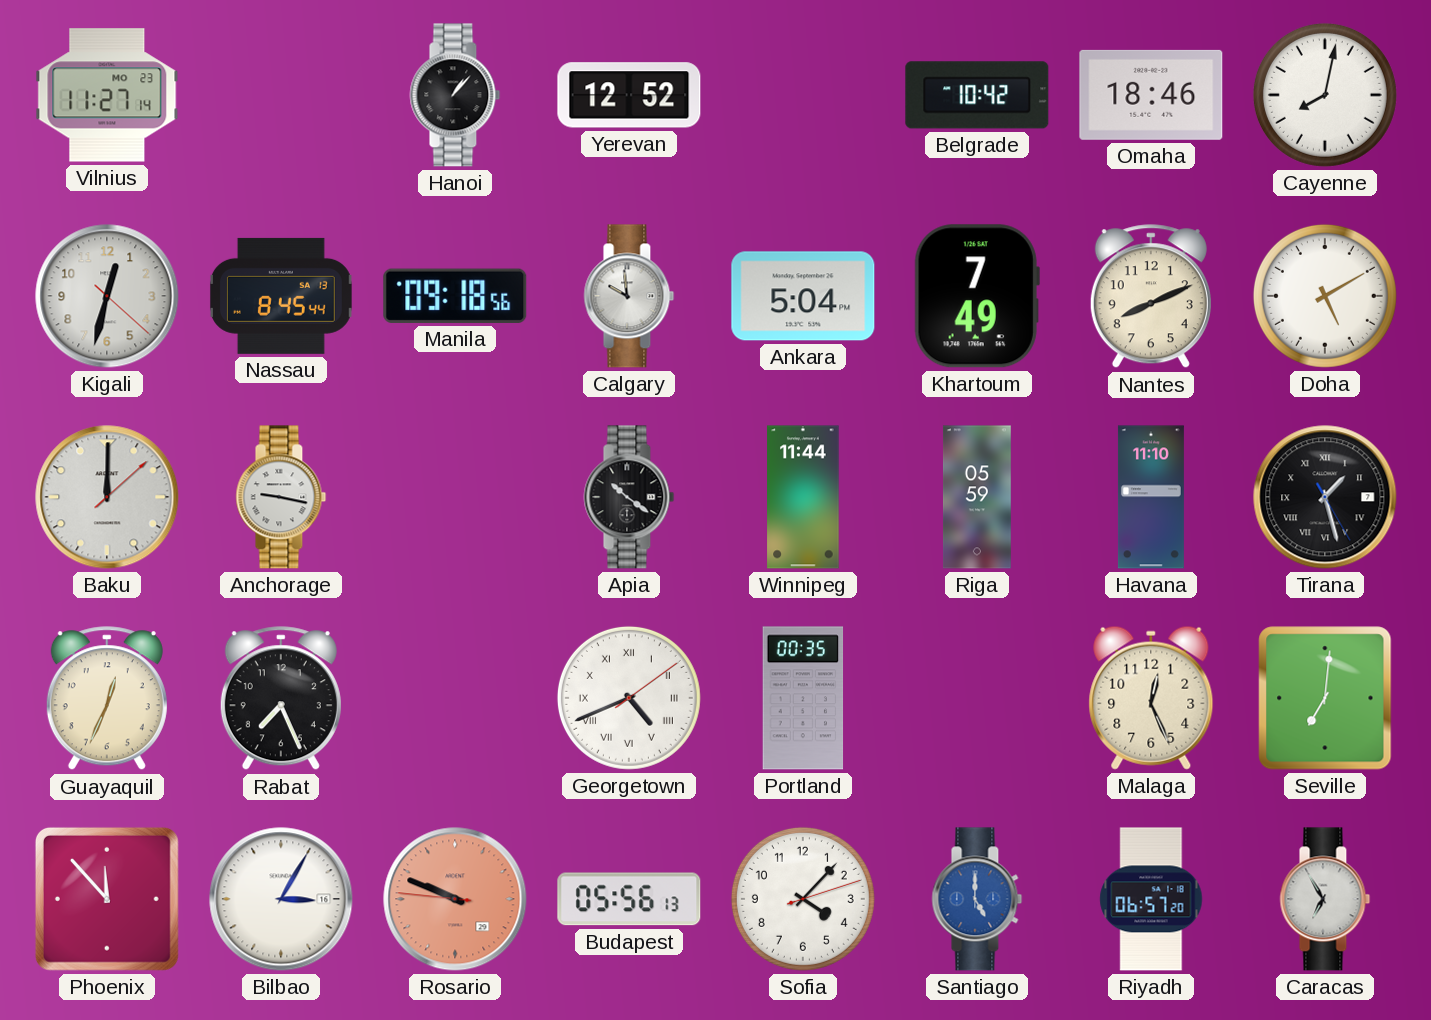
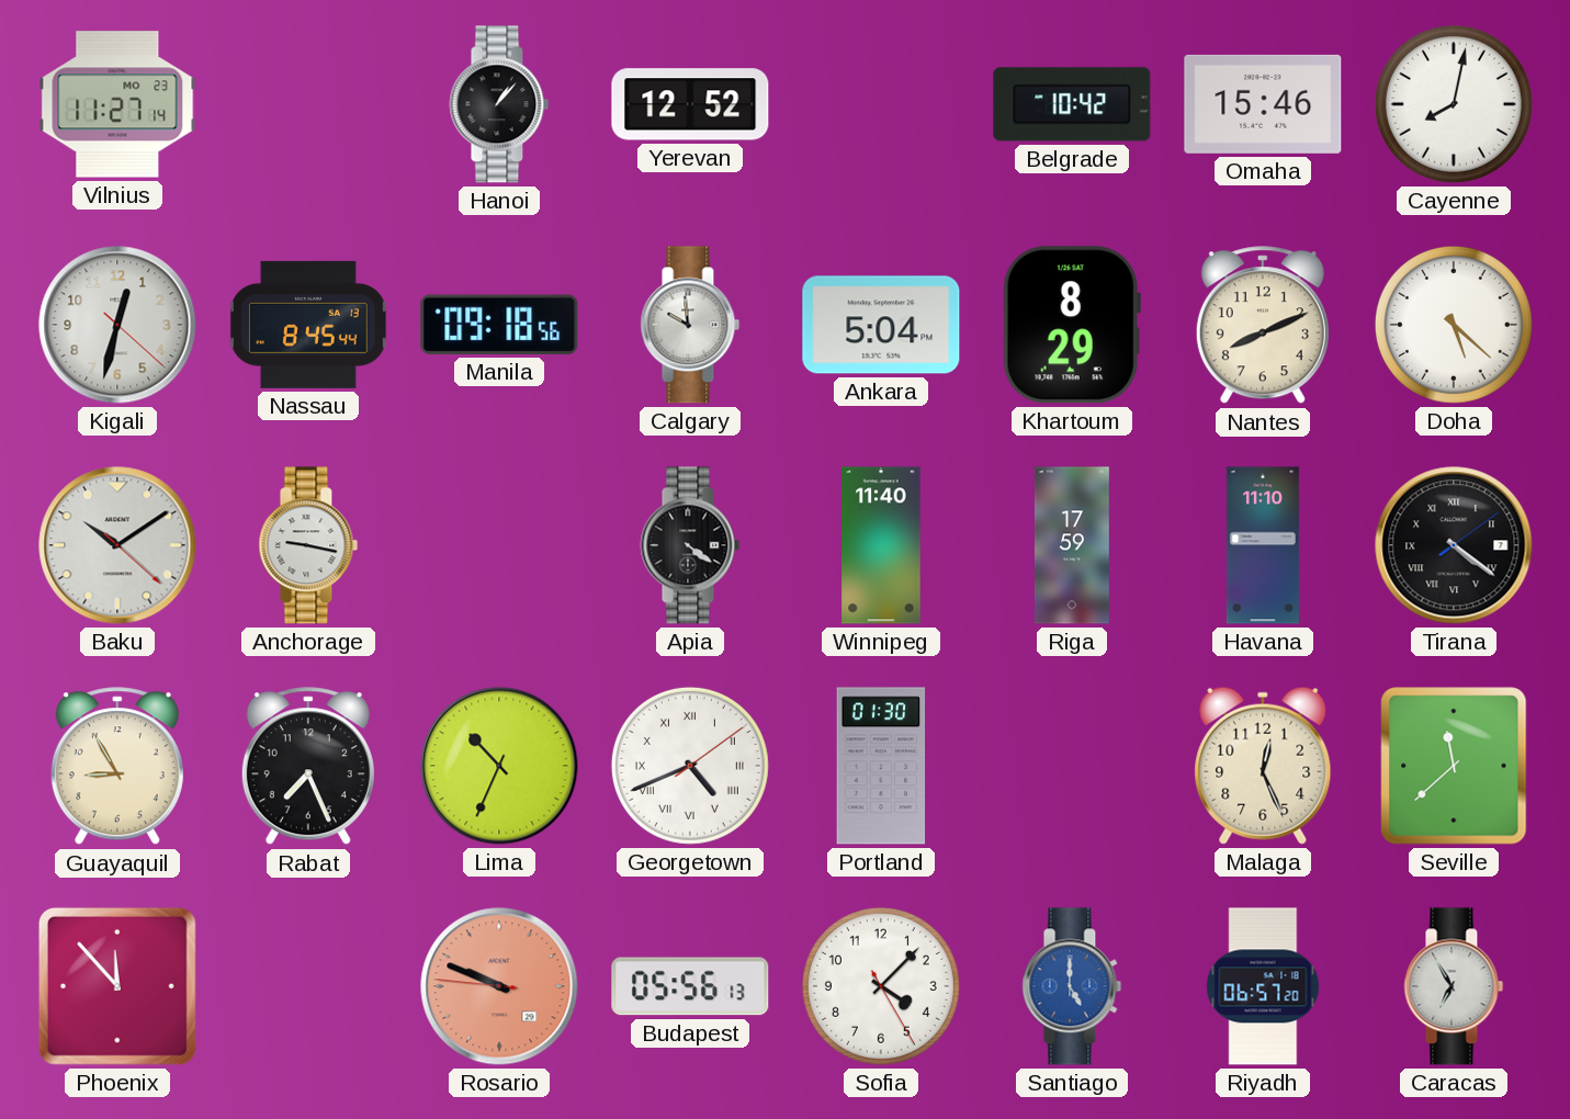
Omaha: 18:46 -> 15:46
Khartoum: 7:49 -> 8:29
Doha: 5:10 -> 5:22
Baku: 12:00 -> 10:09
Apia: 10:21 -> 4:21
Winnipeg: 11:44 -> 11:40
Riga: 05:59 -> 17:59
Tirana: 1:27 -> 4:21
Guayaquil: 12:34 -> 8:55
Lima: none -> 10:34
Portland: 00:35 -> 01:30
Seville: 7:01 -> 11:38
Bilbao: 3:05 -> none
Sofia: 4:07:12 -> 4:07:25
